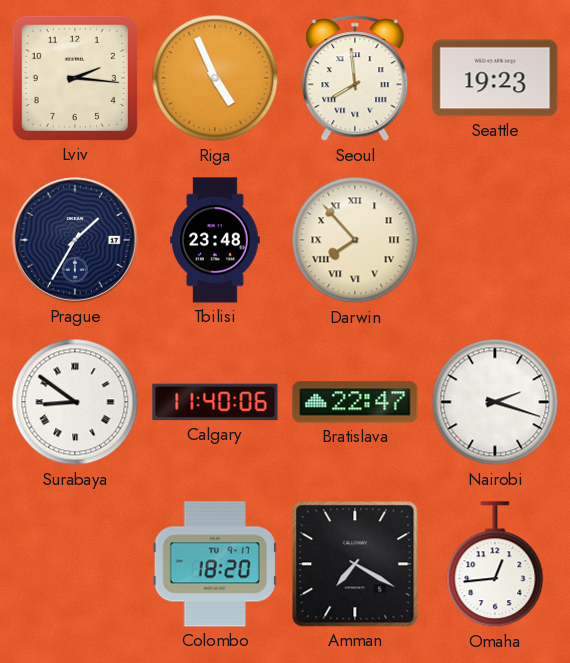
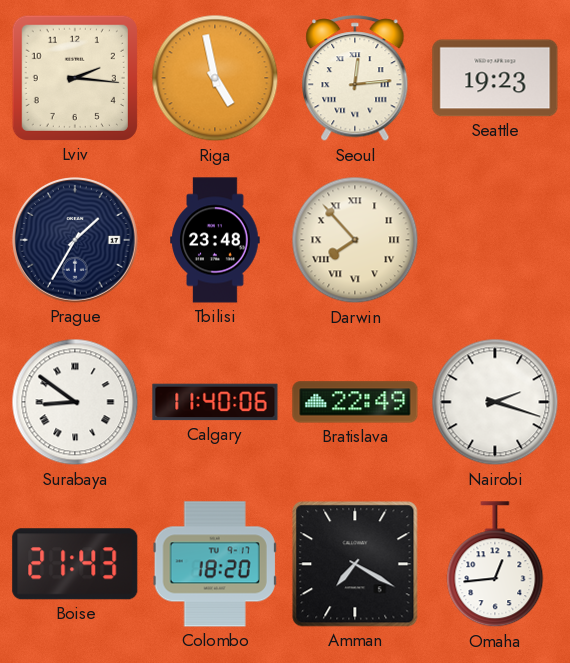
Riga: 4:56 -> 4:58
Seoul: 7:59 -> 12:14
Bratislava: 22:47 -> 22:49
Boise: none -> 21:43
